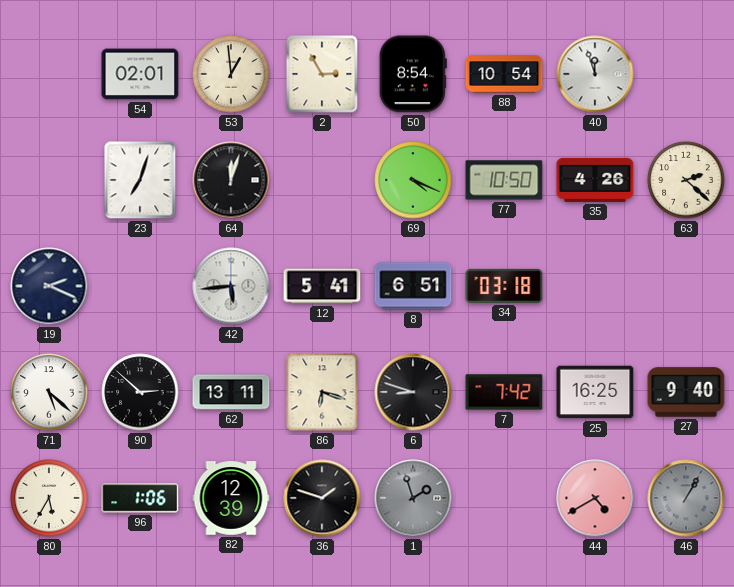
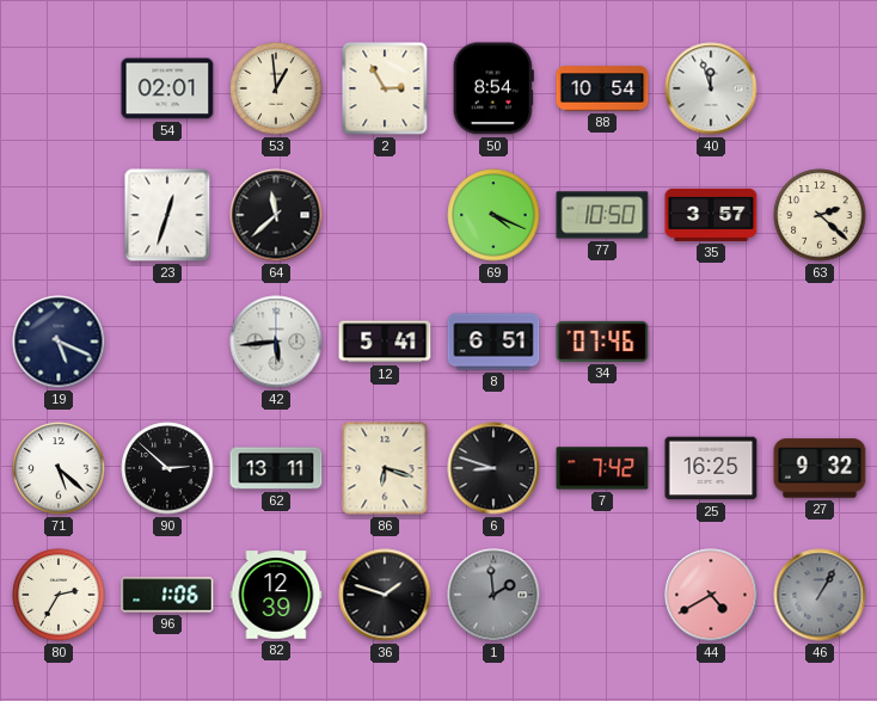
23: 7:03 -> 12:33
64: 12:03 -> 11:38
35: 4:26 -> 3:57
19: 2:19 -> 5:19
34: 03:18 -> 07:46
27: 9:40 -> 9:32
80: 5:35 -> 2:35
1: 1:57 -> 1:59
